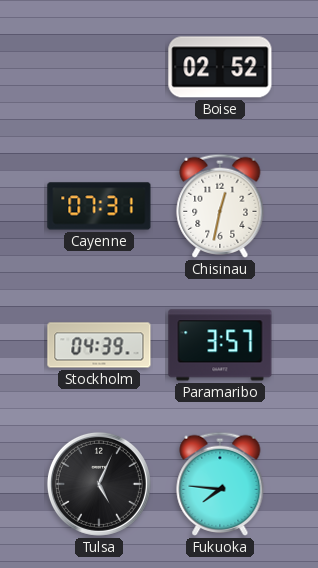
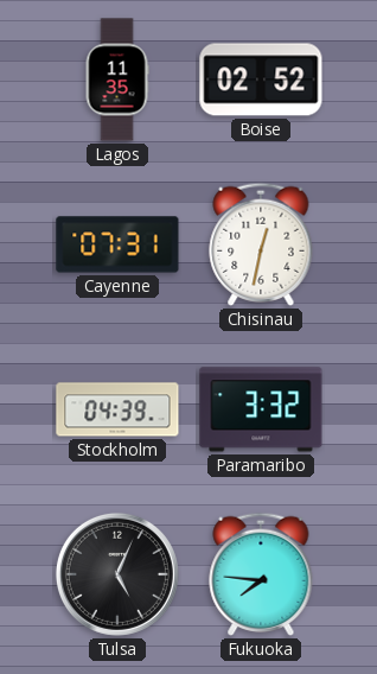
Lagos: none -> 11:35
Paramaribo: 3:57 -> 3:32
